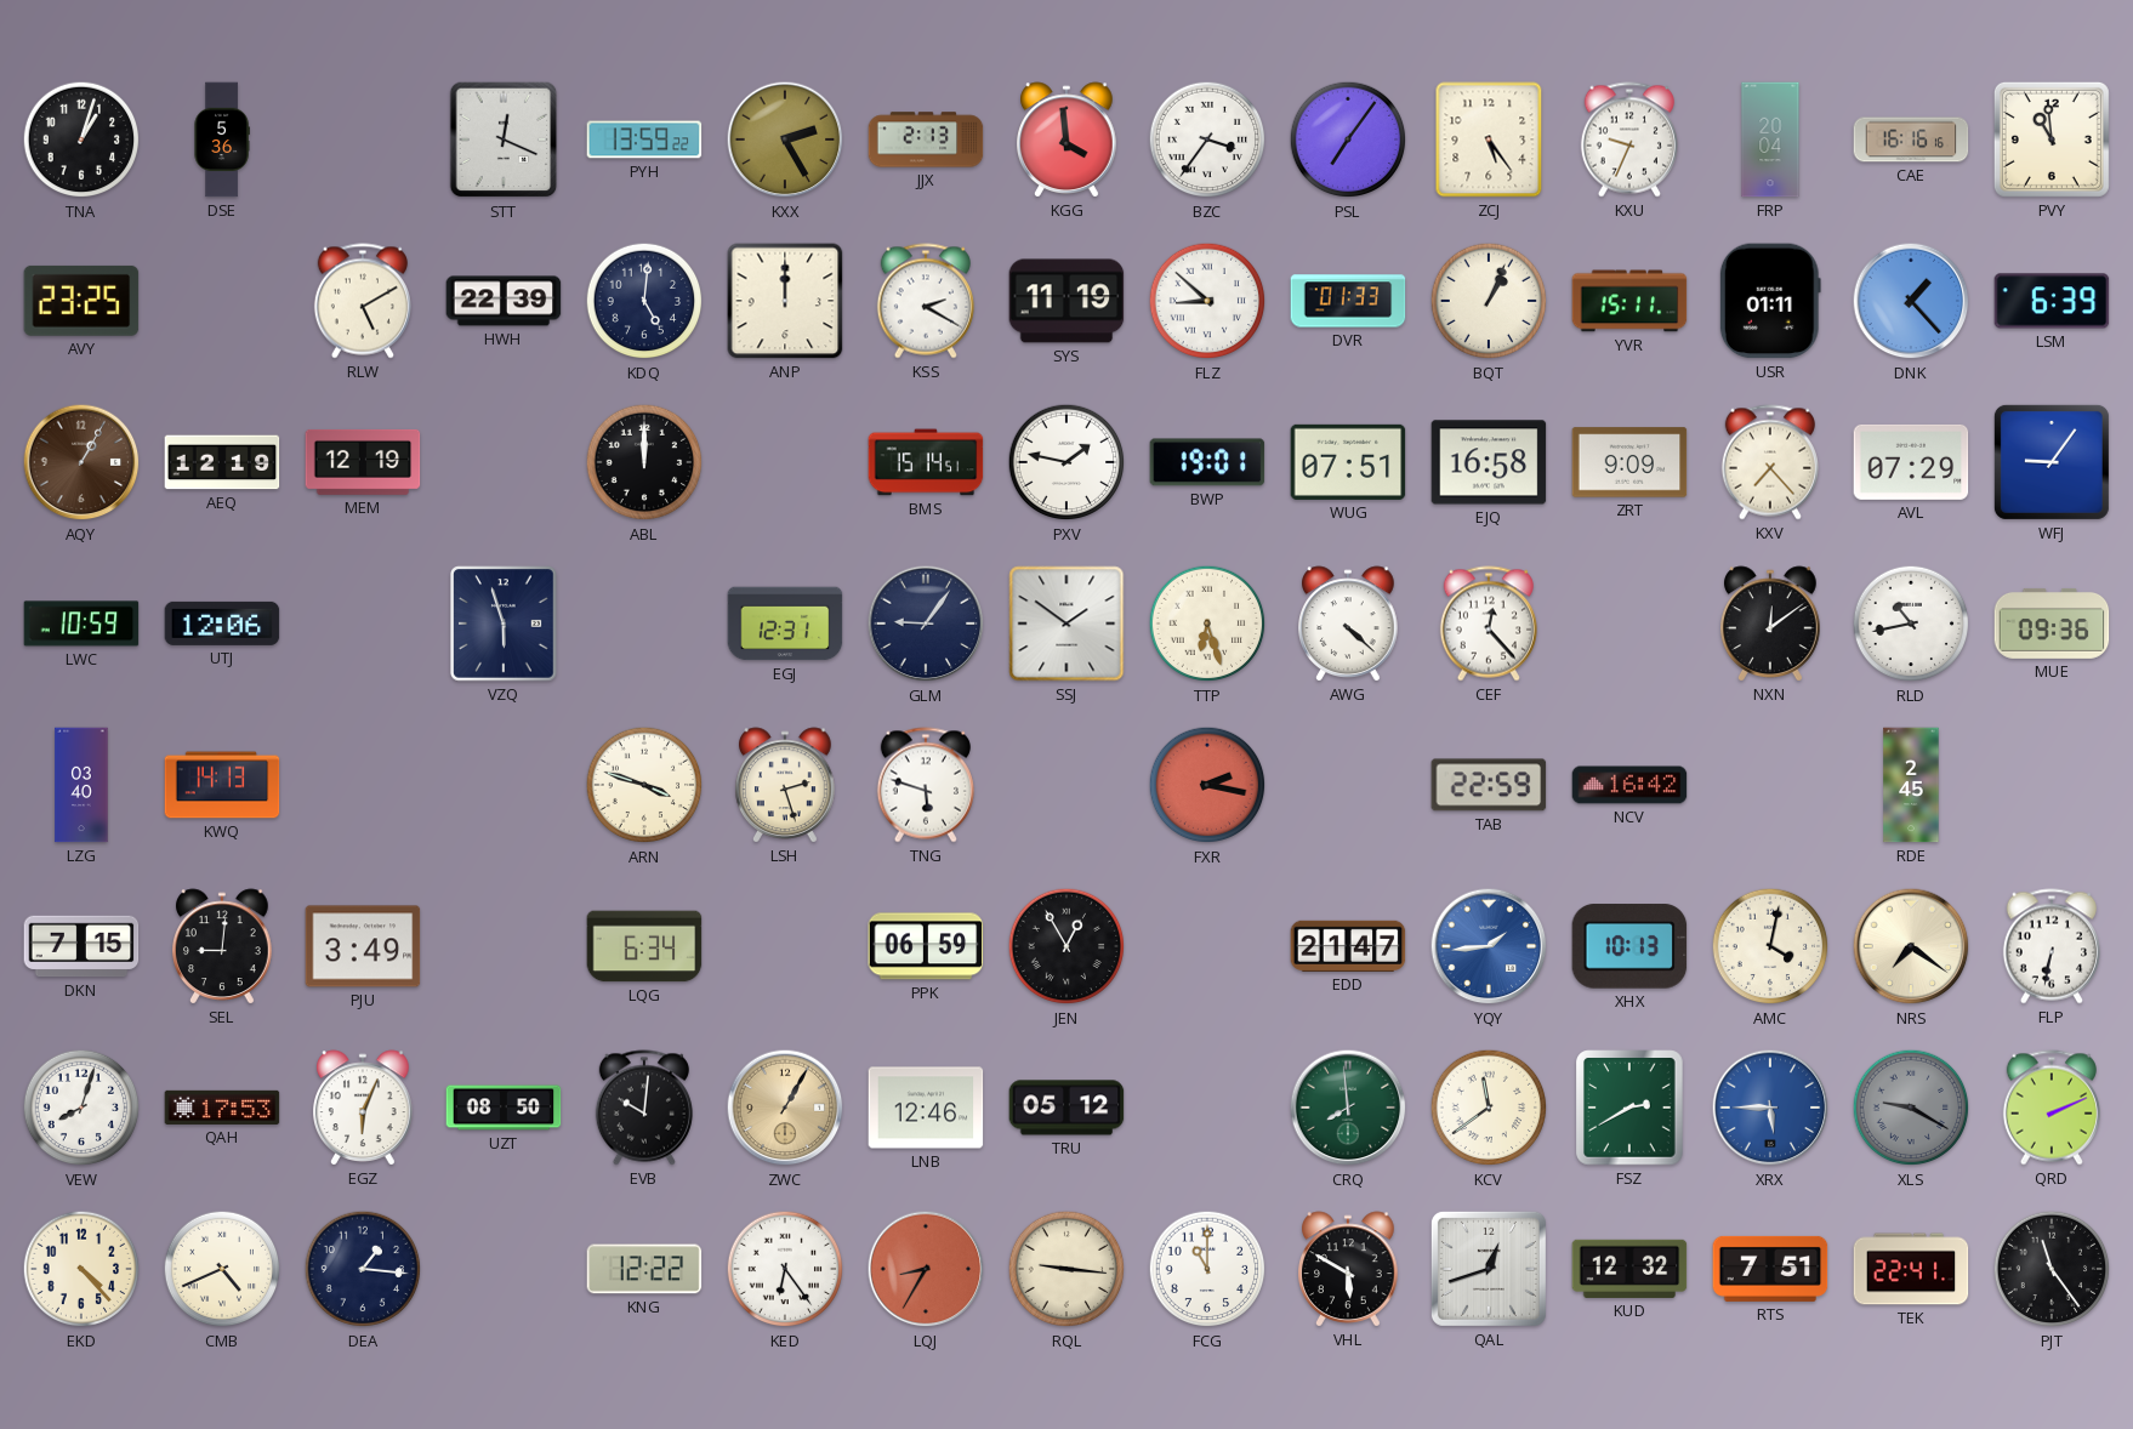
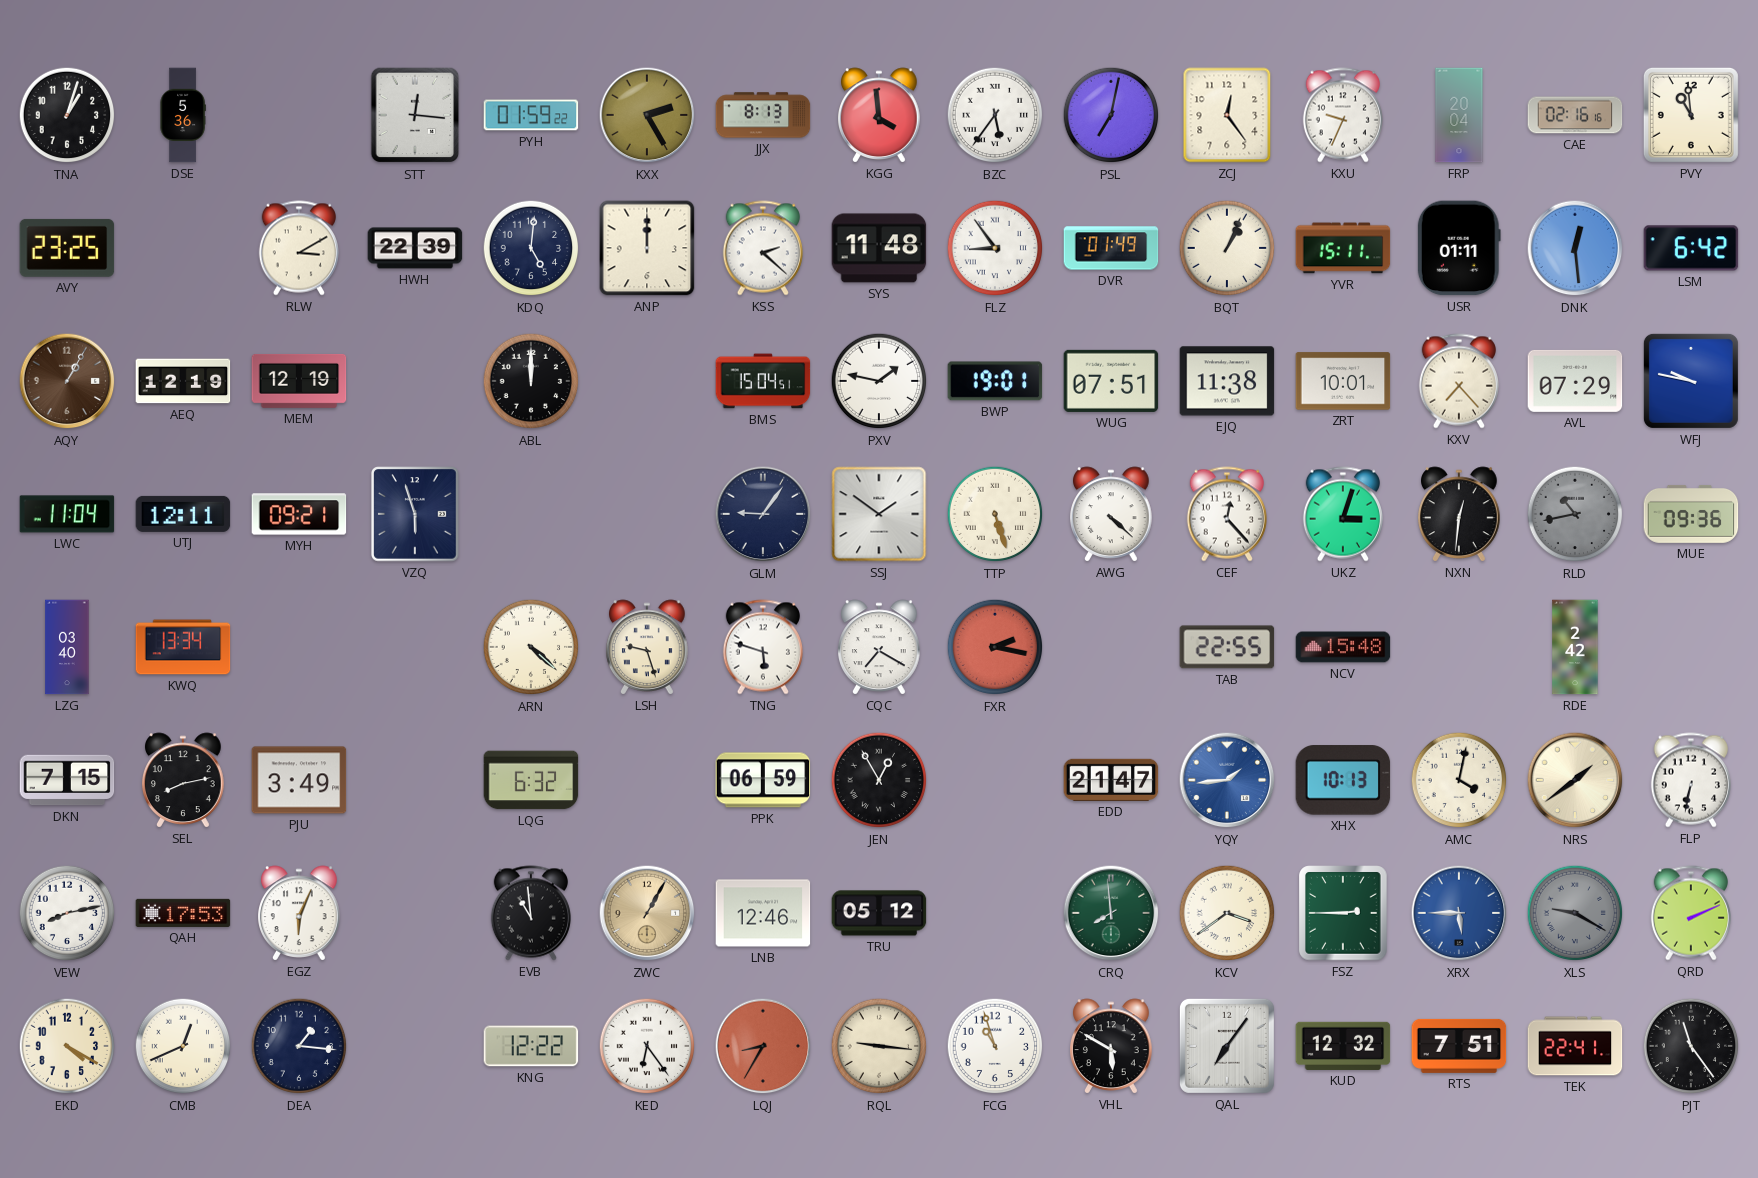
STT: 12:19 -> 12:16
PYH: 13:59 -> 01:59
JJX: 2:13 -> 8:13
BZC: 3:36 -> 5:36
PSL: 7:06 -> 7:02
ZCJ: 5:24 -> 12:24
CAE: 16:16 -> 02:16
RLW: 5:10 -> 3:10
KSS: 2:20 -> 2:22
SYS: 11:19 -> 11:48
FLZ: 8:52 -> 8:54
DVR: 01:33 -> 01:49
DNK: 1:23 -> 12:29
LSM: 6:39 -> 6:42
BMS: 15:14 -> 15:04
EJQ: 16:58 -> 11:38
ZRT: 9:09 -> 10:01
WFJ: 9:06 -> 9:47
LWC: 10:59 -> 11:04
UTJ: 12:06 -> 12:11
MYH: none -> 09:21
EGJ: 12:31 -> none
TTP: 6:27 -> 5:27
UKZ: none -> 3:03
NXN: 12:09 -> 12:31
RLD dial: white -> grey
KWQ: 14:13 -> 13:34
ARN: 3:48 -> 4:22
LSH: 2:27 -> 9:27
CQC: none -> 7:20
TAB: 22:59 -> 22:55
NCV: 16:42 -> 15:48
RDE: 2:45 -> 2:42
SEL: 9:01 -> 8:13
LQG: 6:34 -> 6:32
NRS: 7:21 -> 1:39
VEW: 8:03 -> 8:13
UZT: 08:50 -> none
EVB: 10:01 -> 10:59
KCV: 11:39 -> 3:39
FSZ: 2:40 -> 2:45
EKD: 4:23 -> 4:20
CMB: 4:41 -> 12:41
FCG: 11:00 -> 10:57
QAL: 12:42 -> 7:06
